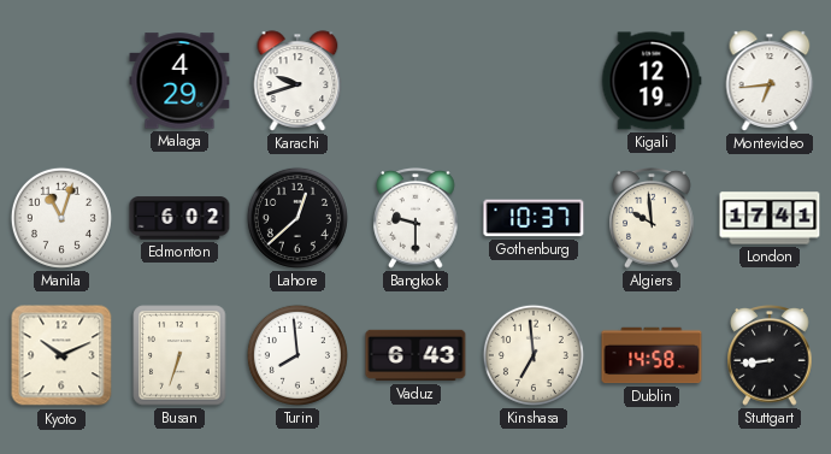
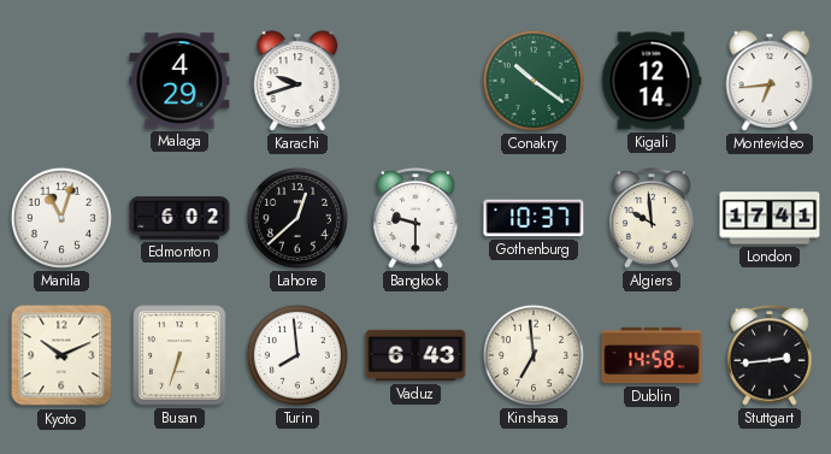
Conakry: none -> 10:21
Kigali: 12:19 -> 12:14
Stuttgart: 8:44 -> 2:44
